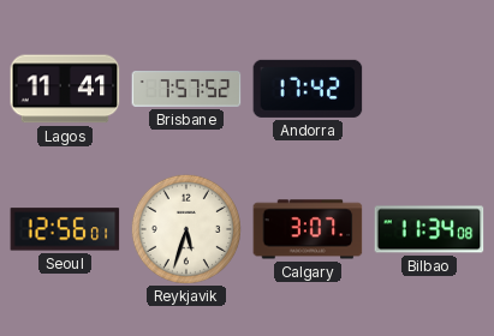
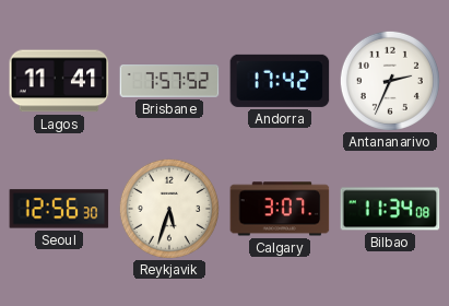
Antananarivo: none -> 2:34
Seoul: 12:56:01 -> 12:56:30
